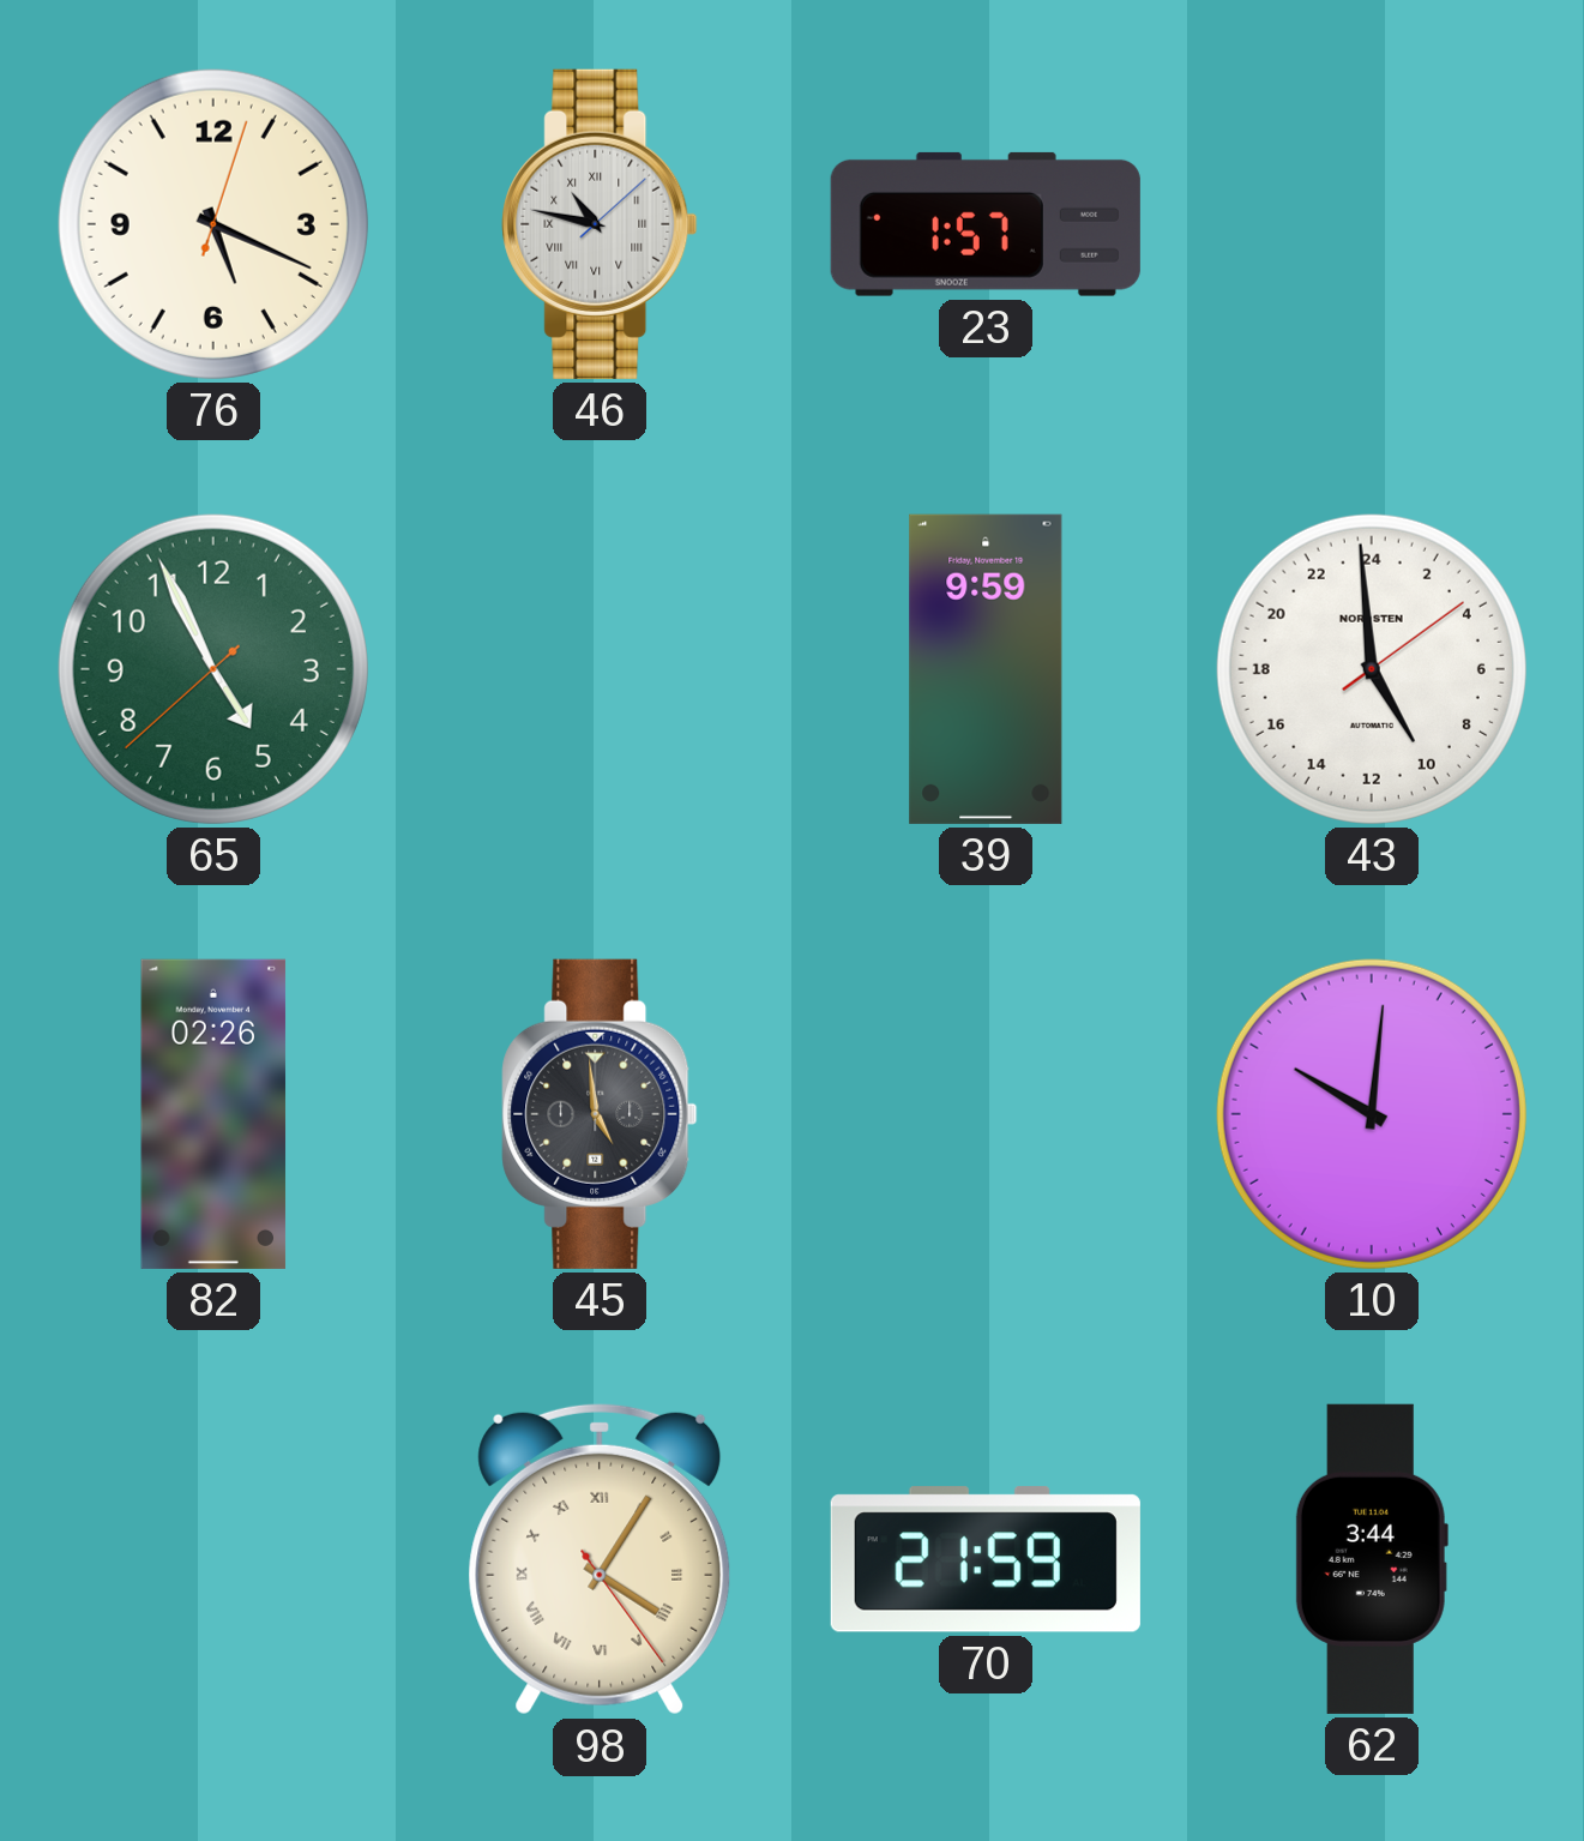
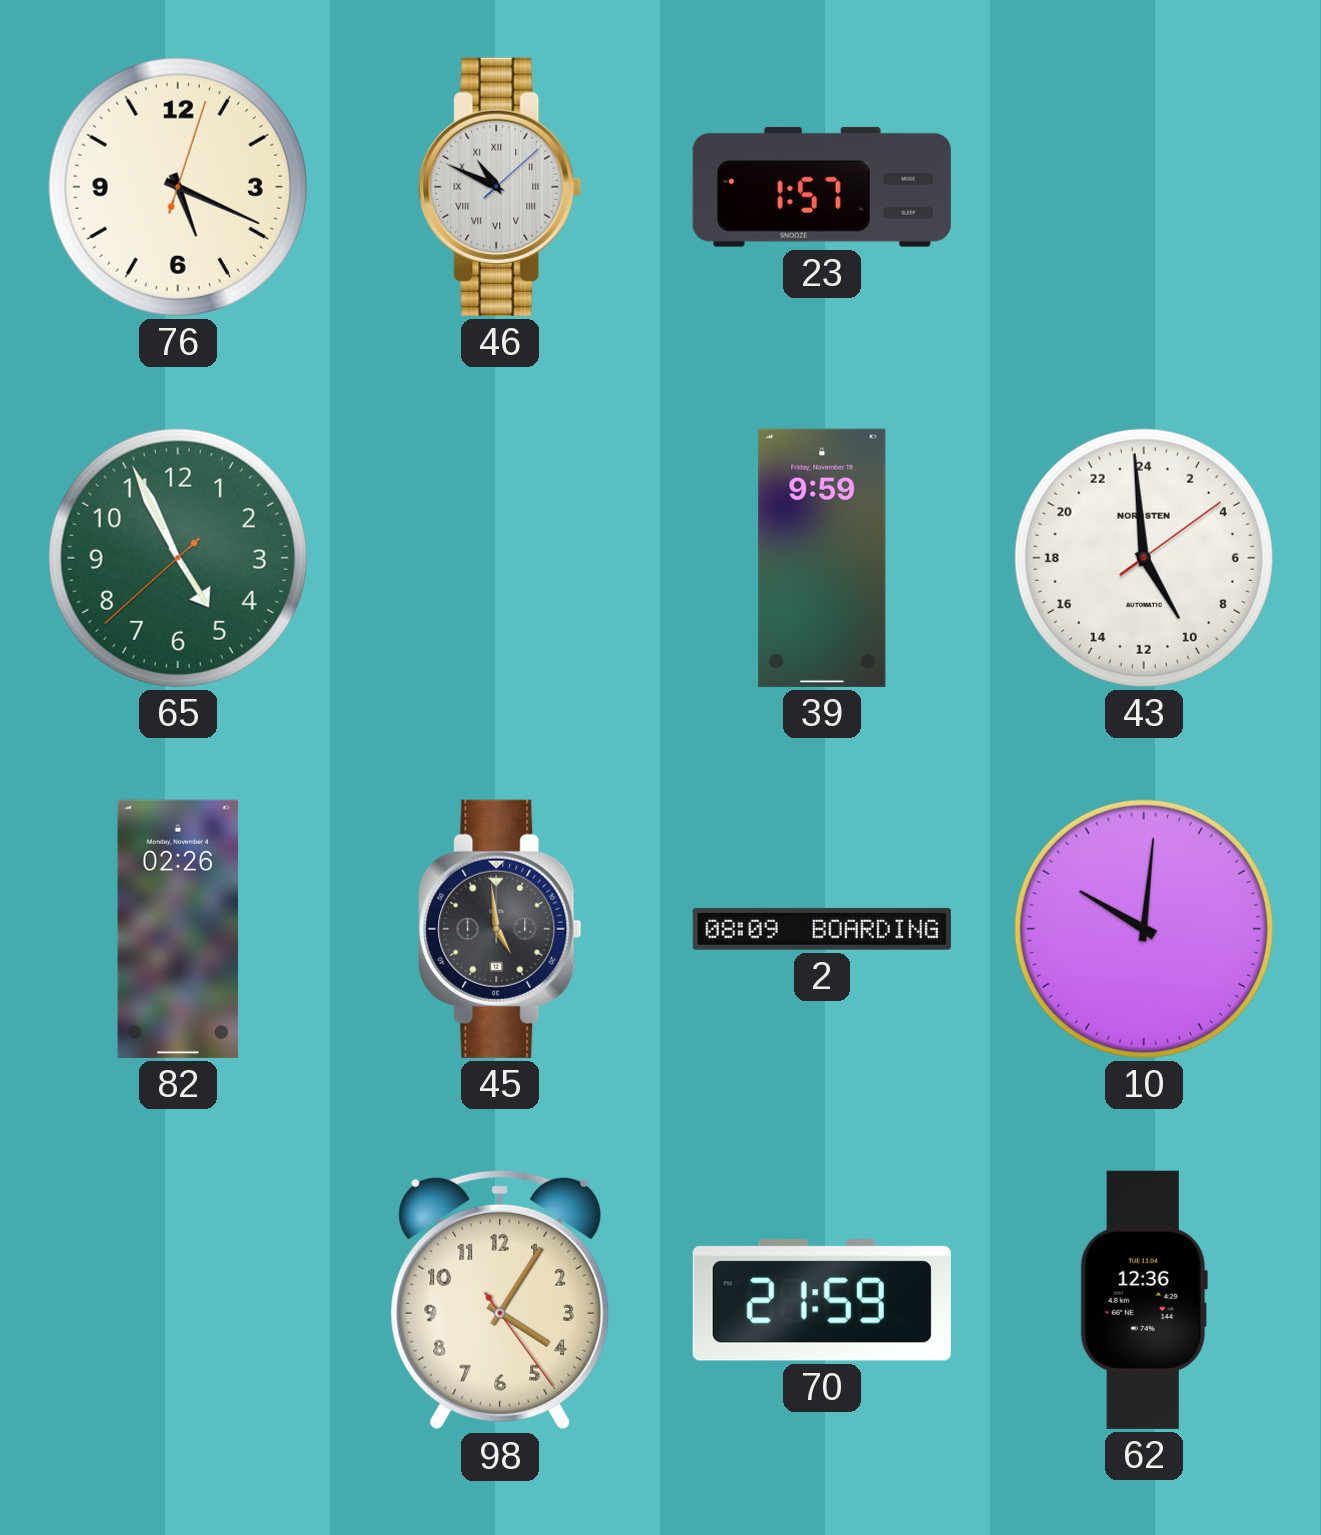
46: 10:47 -> 10:49
2: none -> 08:09
98 numerals: Roman -> Arabic
62: 3:44 -> 12:36
